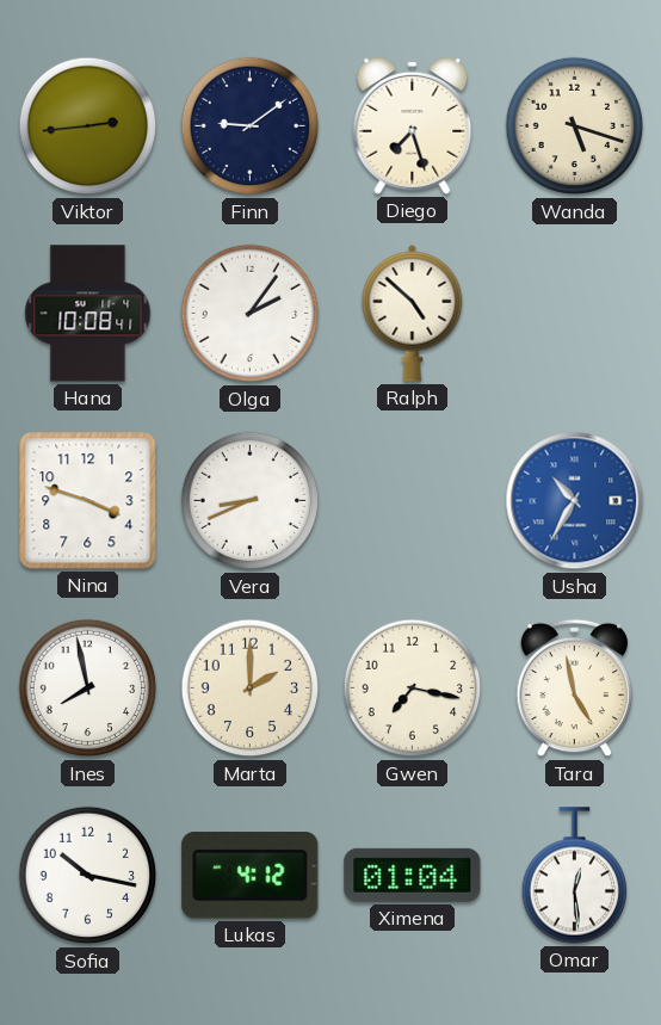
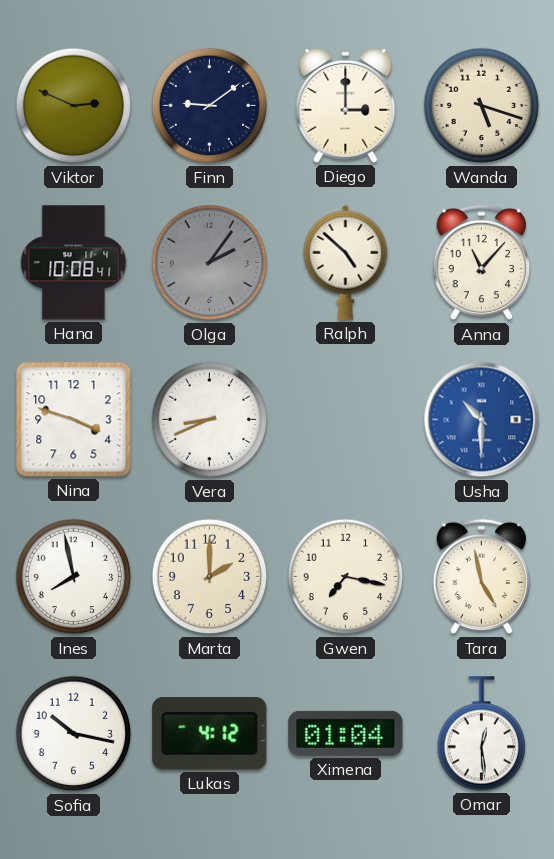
Viktor: 2:44 -> 2:49
Diego: 7:27 -> 3:00
Olga dial: white -> grey
Anna: none -> 11:07
Usha: 10:35 -> 10:30
